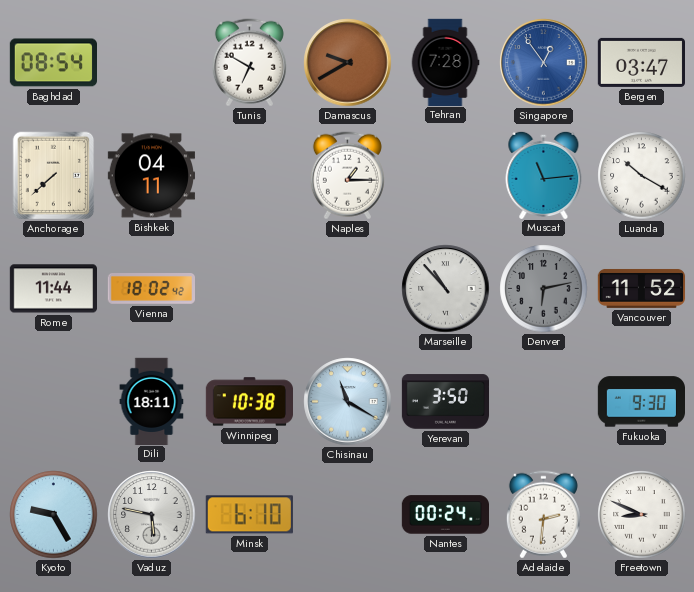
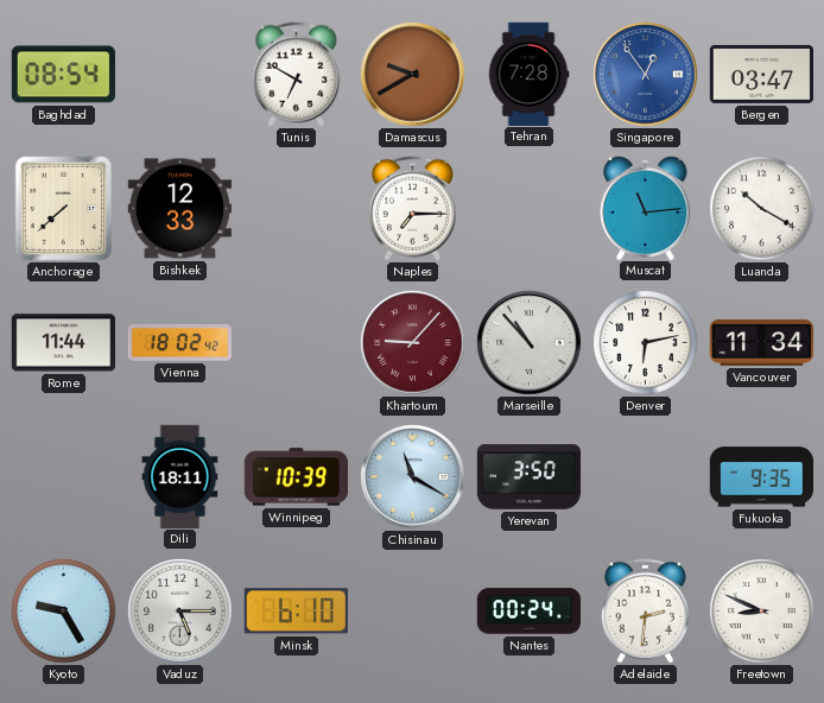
Bishkek: 04:11 -> 12:33
Naples: 1:15 -> 7:15
Khartoum: none -> 9:07
Denver dial: grey -> white
Vancouver: 11:52 -> 11:34
Winnipeg: 10:38 -> 10:39
Fukuoka: 9:30 -> 9:35
Vaduz: 5:47 -> 5:15
